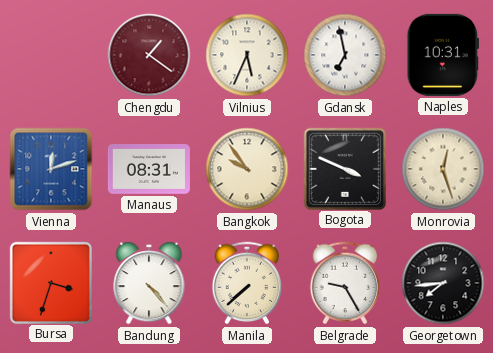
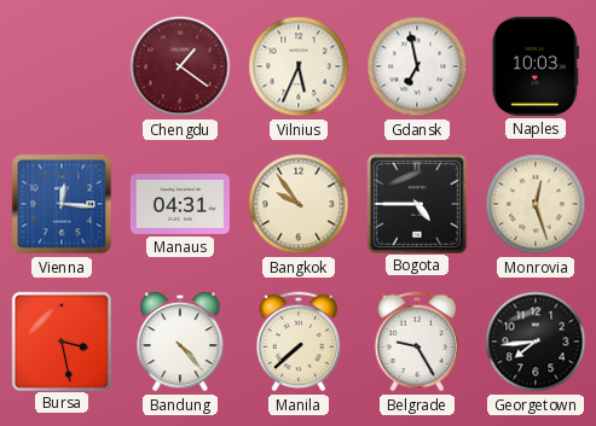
Naples: 10:31 -> 10:03
Vienna: 12:12 -> 12:16
Manaus: 08:31 -> 04:31
Bogota: 3:49 -> 4:45
Bursa: 3:33 -> 3:28
